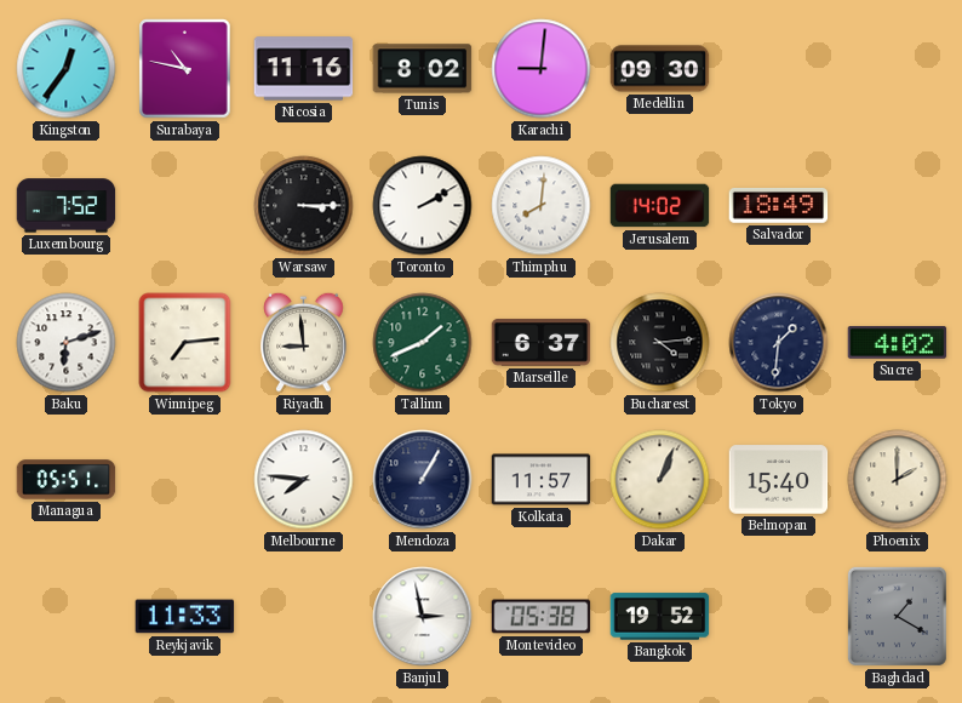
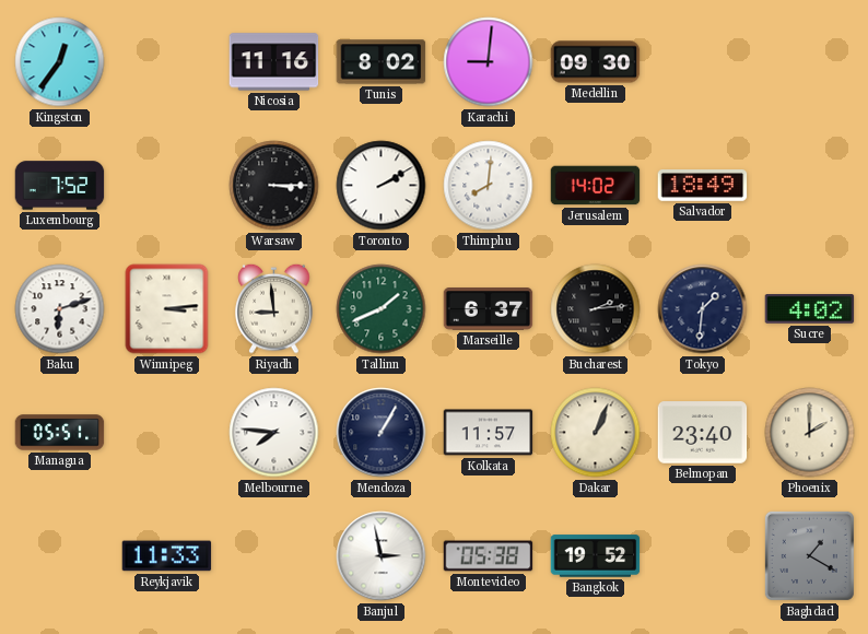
Surabaya: 10:47 -> none
Winnipeg: 7:14 -> 3:14
Bucharest: 4:14 -> 2:14
Belmopan: 15:40 -> 23:40
